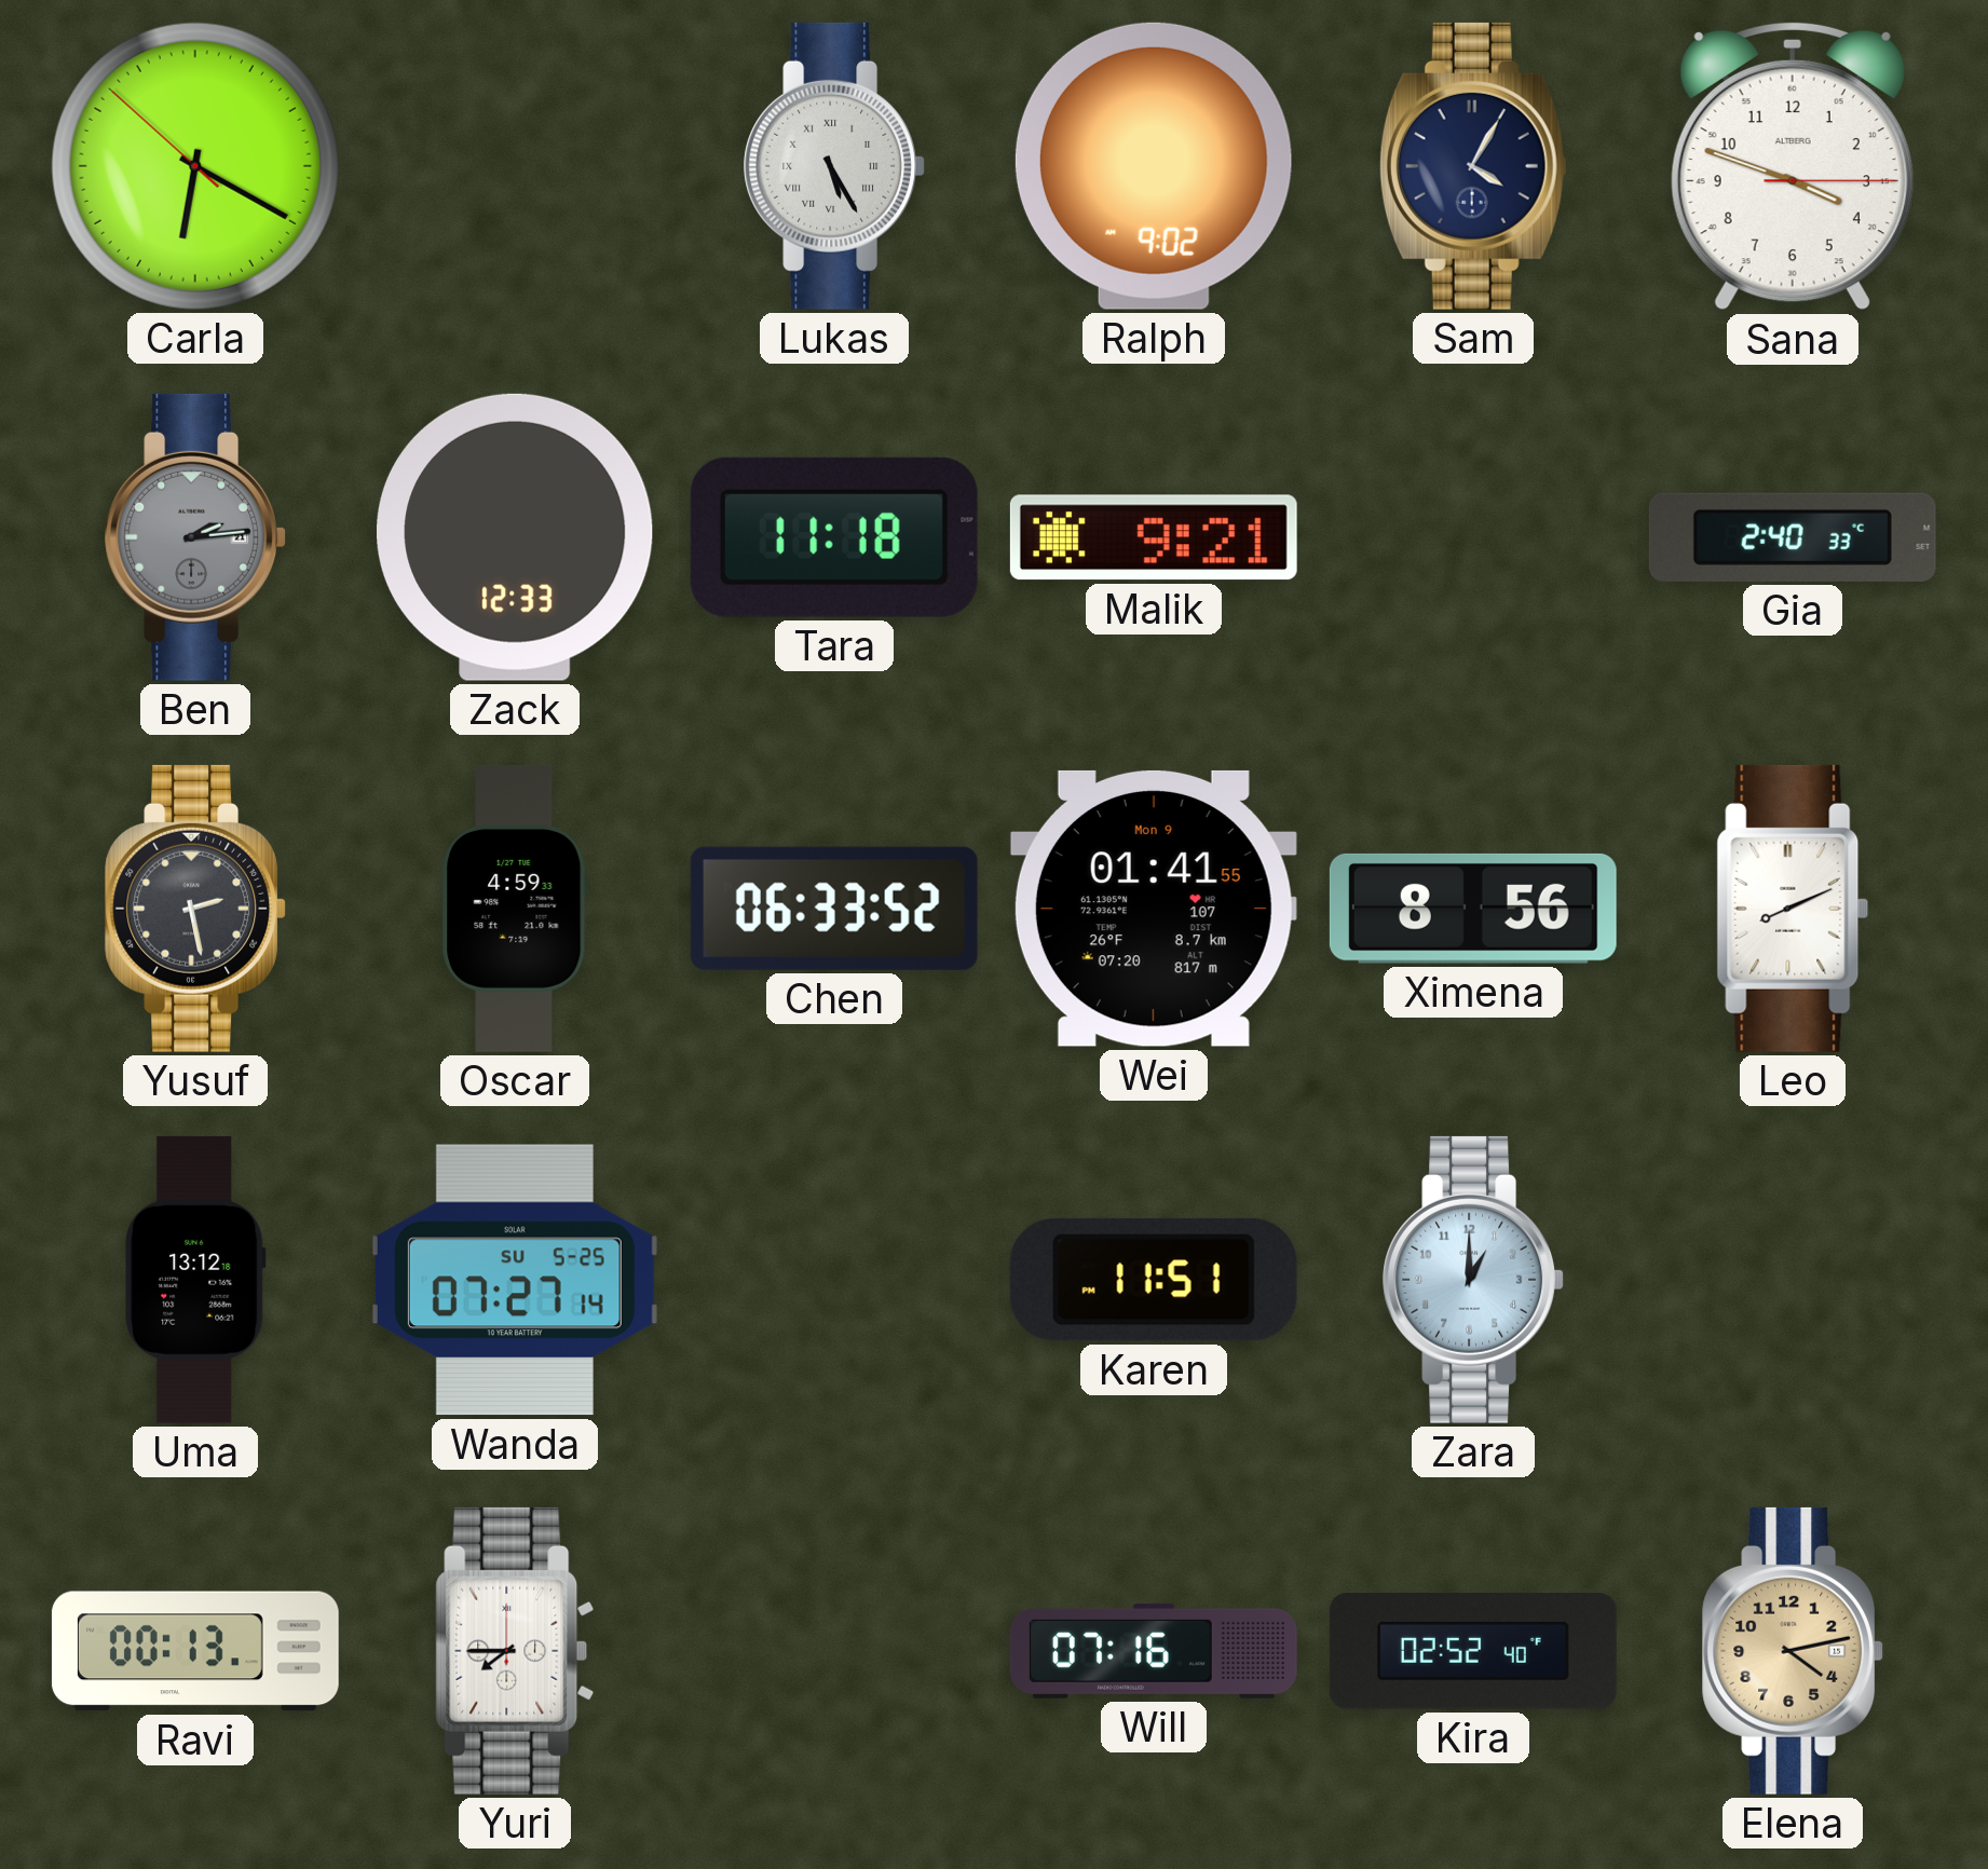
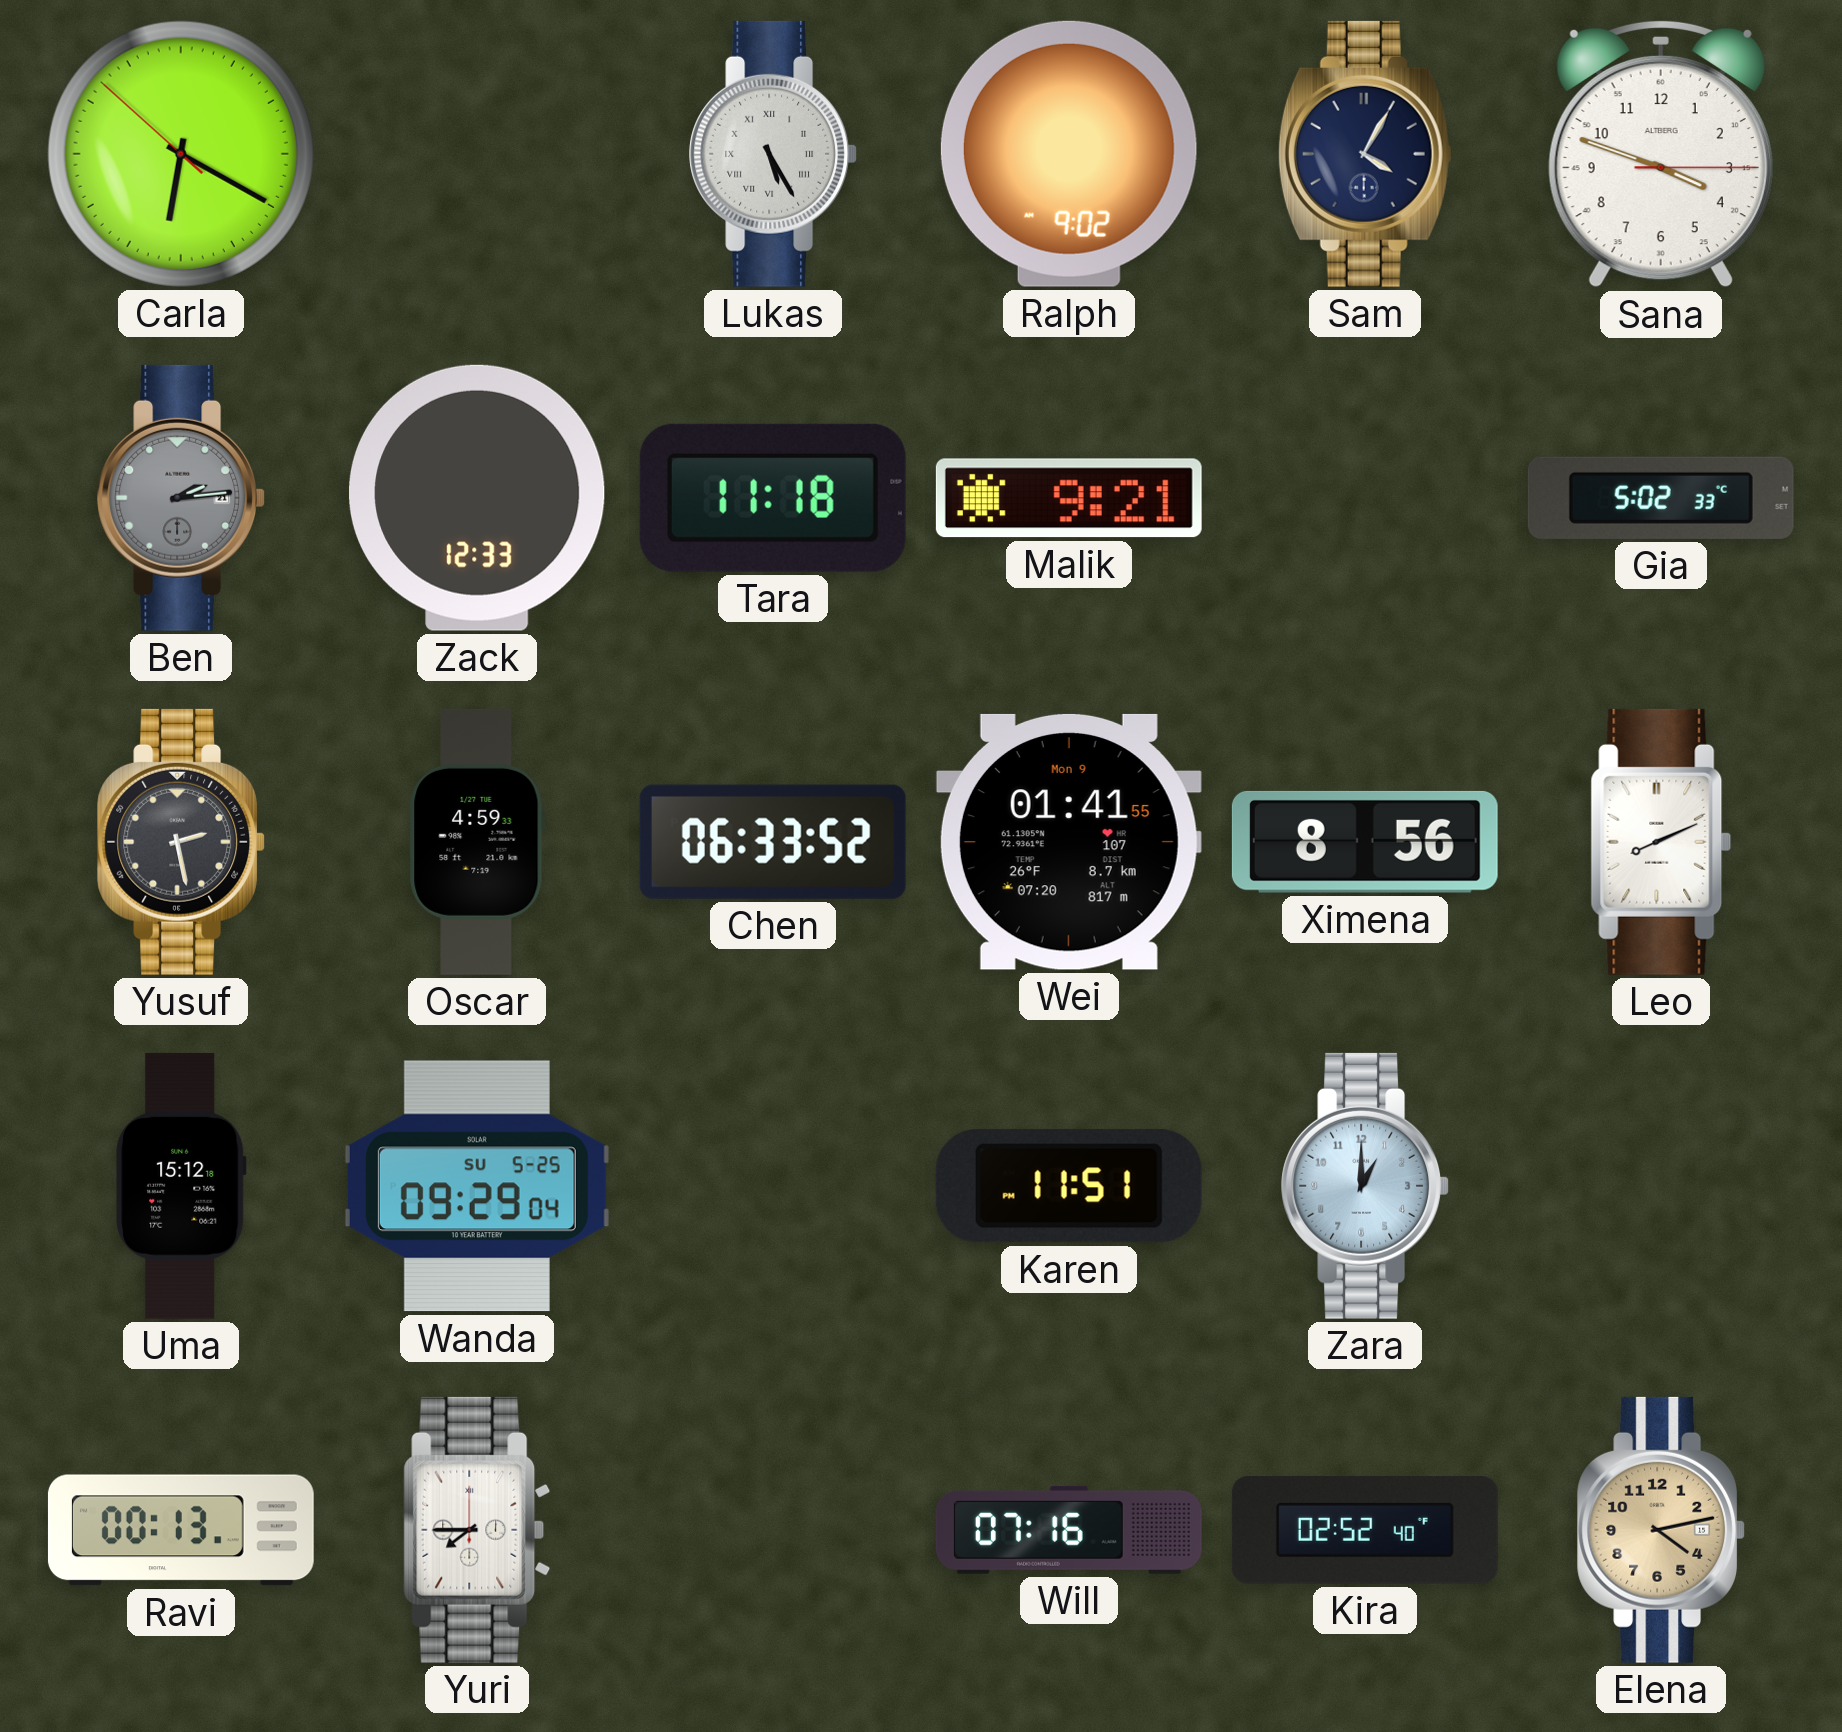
Gia: 2:40 -> 5:02
Uma: 13:12 -> 15:12
Wanda: 07:27 -> 09:29
